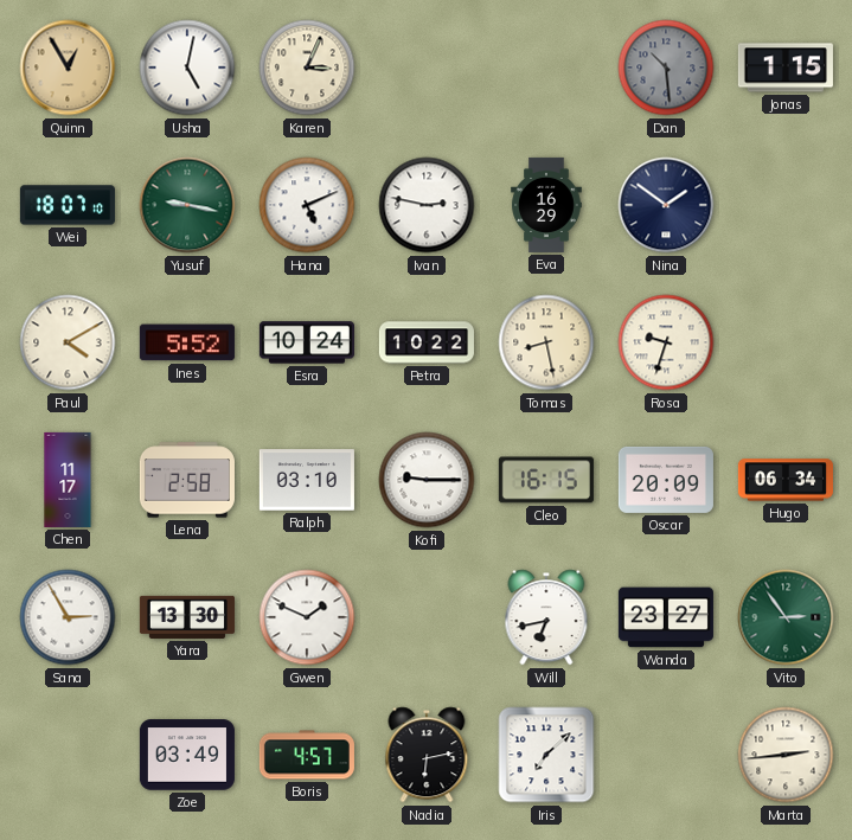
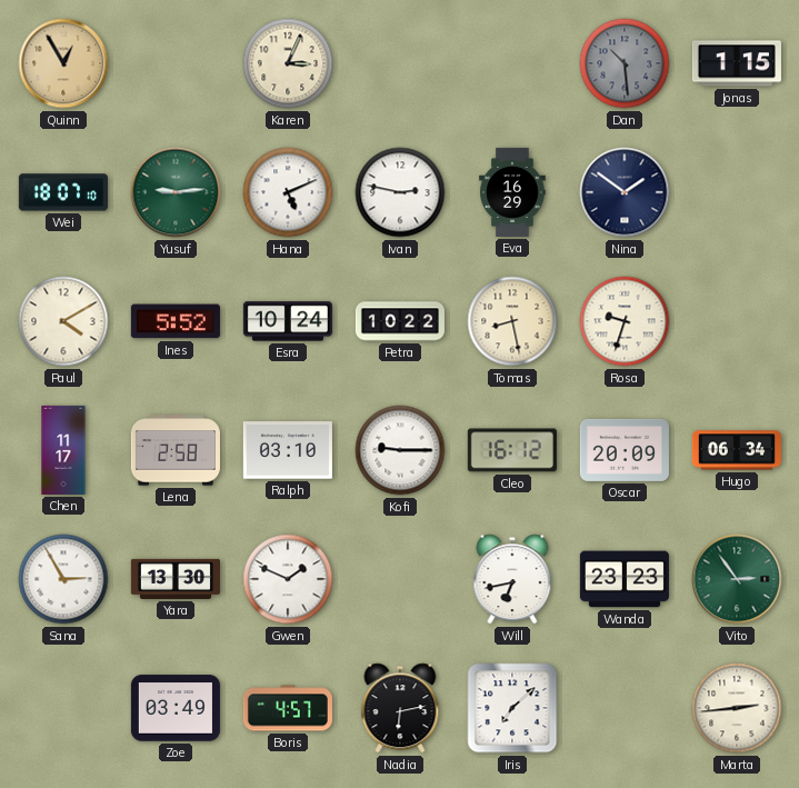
Usha: 5:02 -> none
Yusuf: 9:17 -> 9:14
Cleo: 16:15 -> 16:12
Wanda: 23:27 -> 23:23
